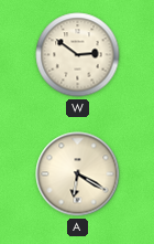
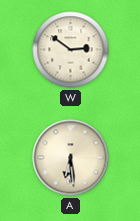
A: 6:20 -> 6:29
